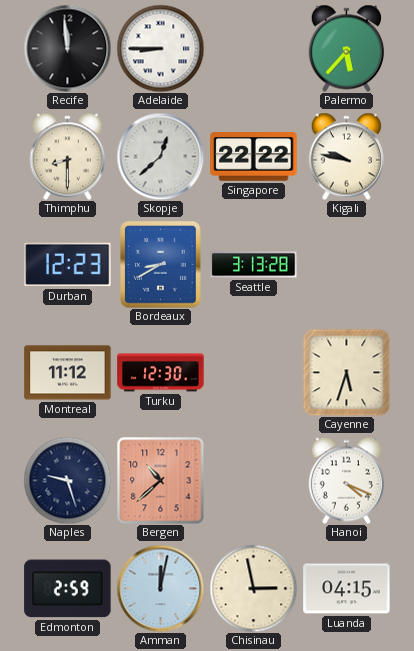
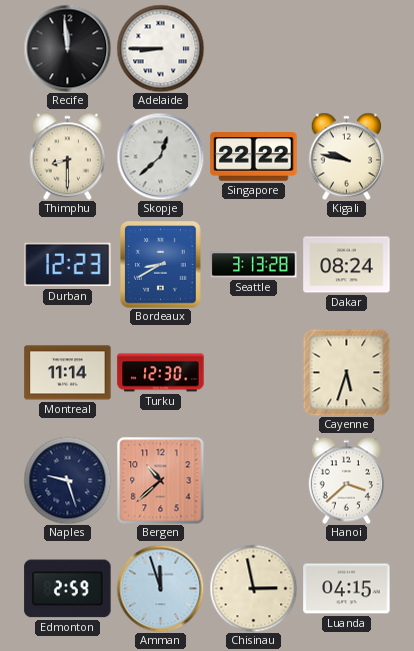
Palermo: 5:37 -> none
Dakar: none -> 08:24
Montreal: 11:12 -> 11:14
Hanoi: 4:19 -> 3:38
Amman: 12:02 -> 11:57
